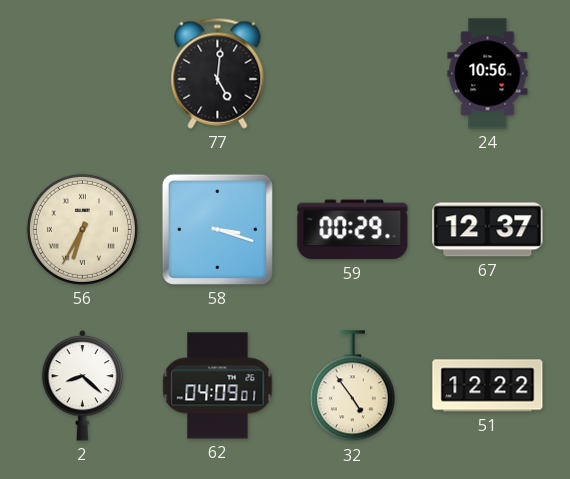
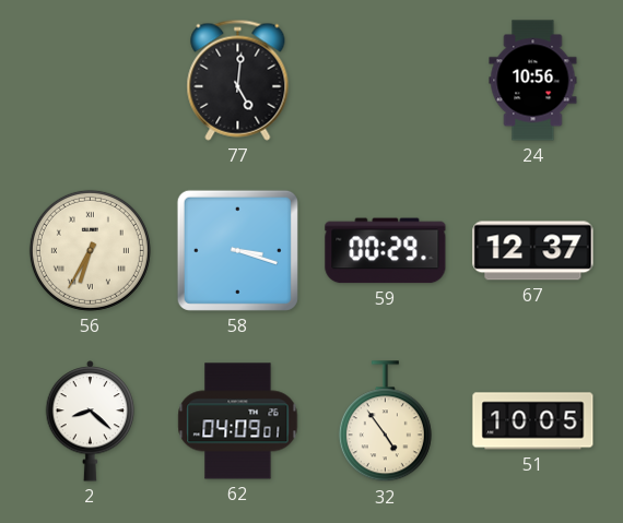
51: 12:22 -> 10:05
